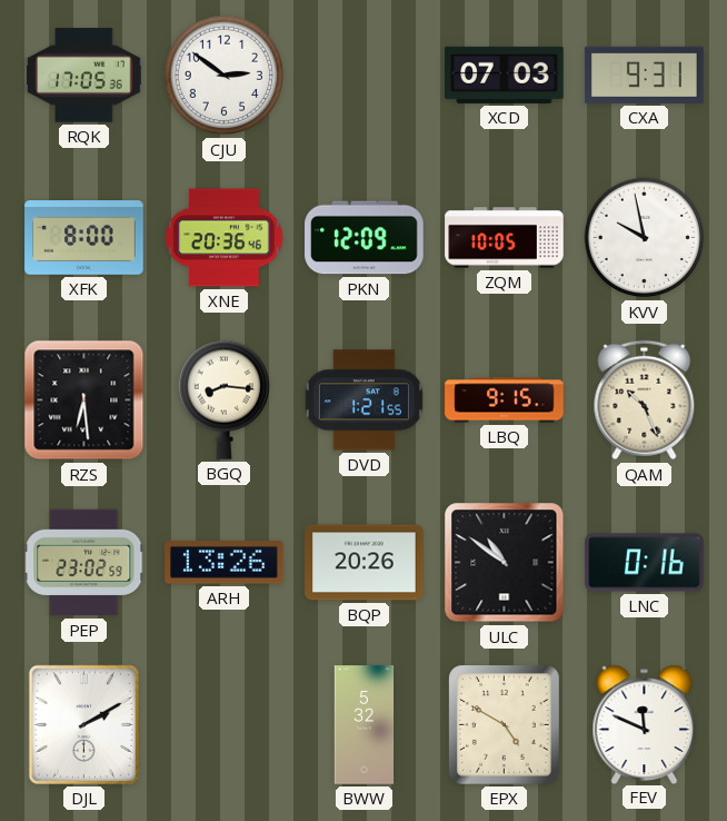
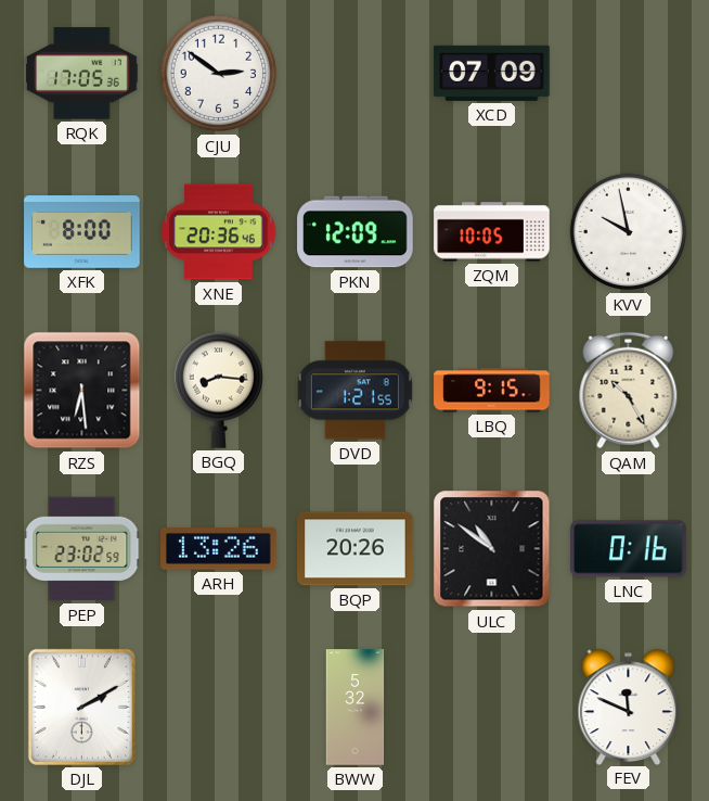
XCD: 07:03 -> 07:09
CXA: 9:31 -> none
QAM: 10:26 -> 10:25
EPX: 4:50 -> none
